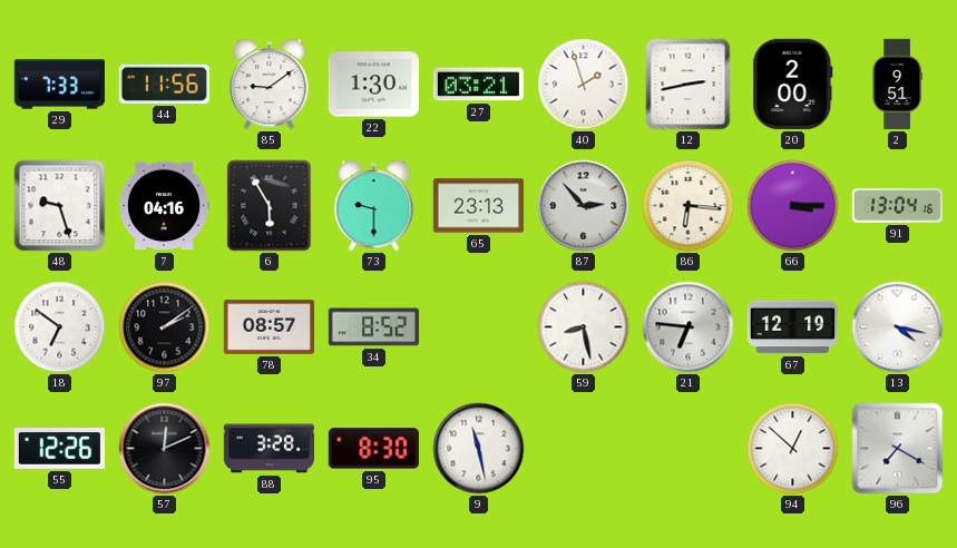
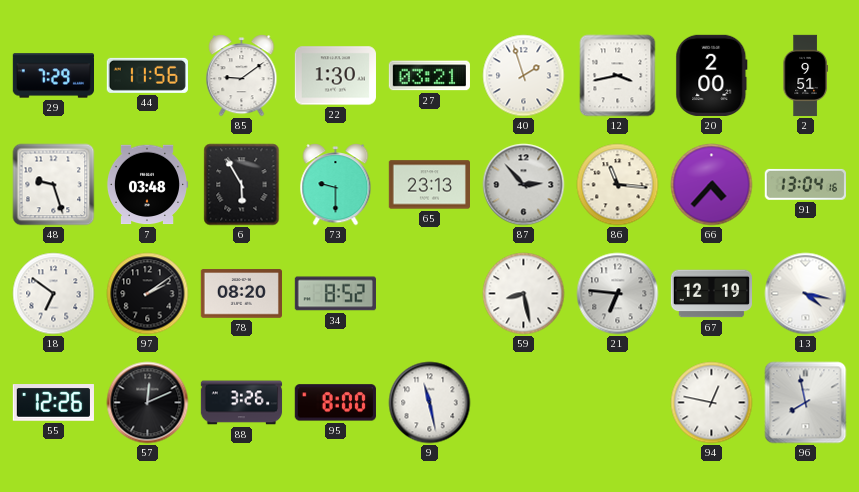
29: 7:33 -> 7:29
12: 2:43 -> 3:43
7: 04:16 -> 03:48
86: 6:16 -> 11:16
66: 3:15 -> 4:37
78: 08:57 -> 08:20
88: 3:28 -> 3:26
95: 8:30 -> 8:00
94: 12:52 -> 12:47
96: 7:20 -> 7:58
